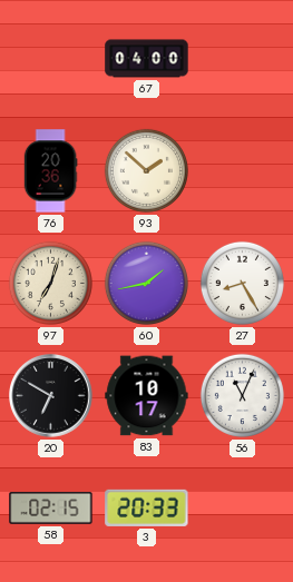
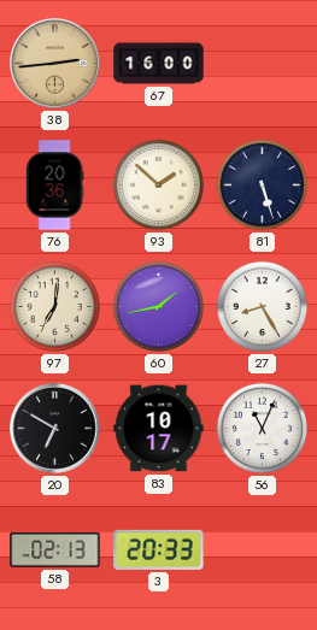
38: none -> 2:44
67: 04:00 -> 16:00
81: none -> 5:27
97: 7:03 -> 7:01
58: 02:15 -> 02:13
